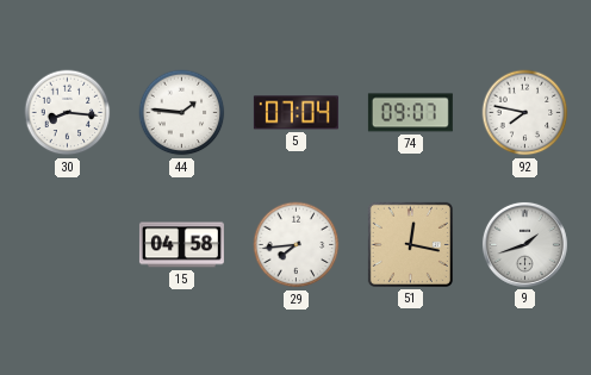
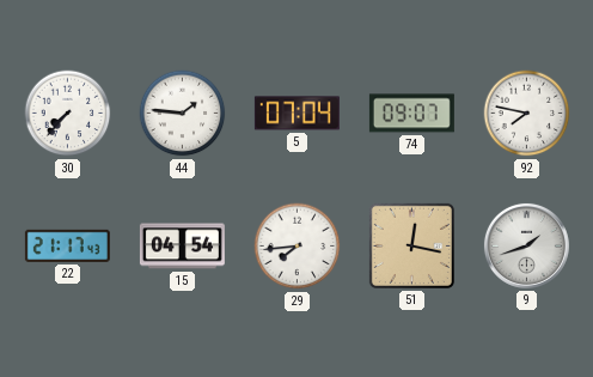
30: 8:16 -> 7:37
22: none -> 21:17
15: 04:58 -> 04:54
